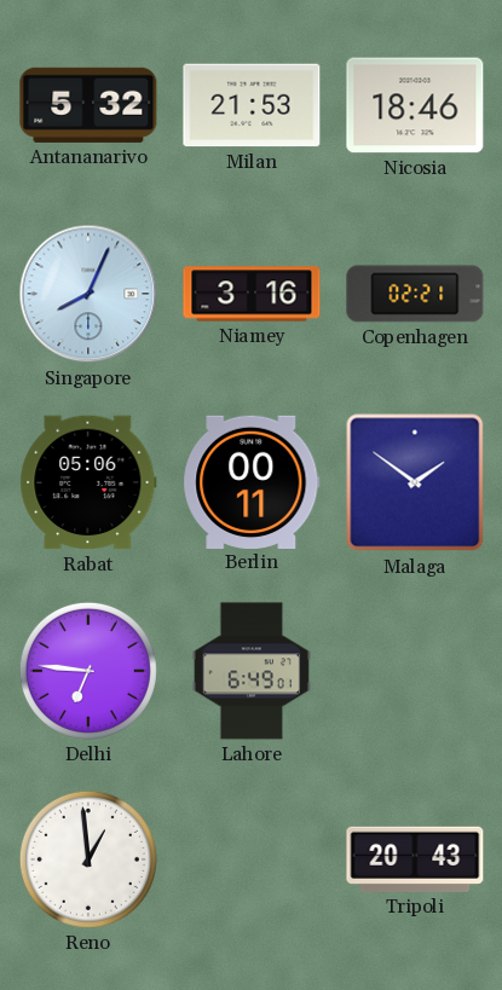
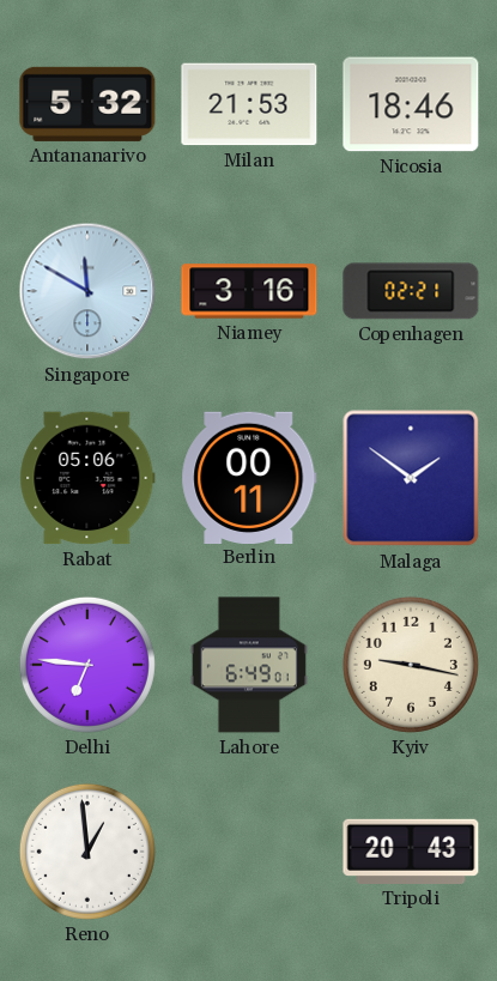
Singapore: 8:04 -> 11:50
Kyiv: none -> 9:17
